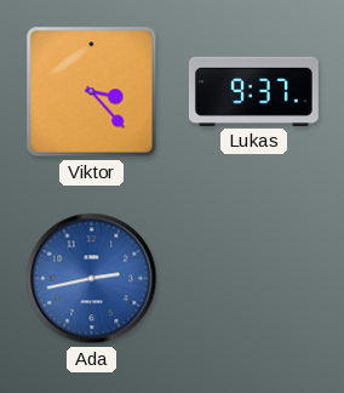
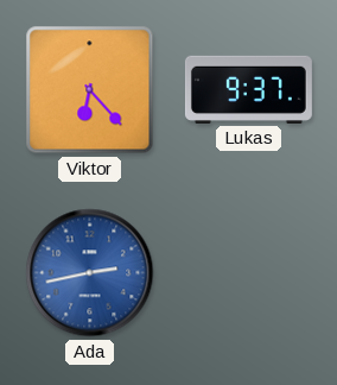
Viktor: 3:23 -> 6:23
